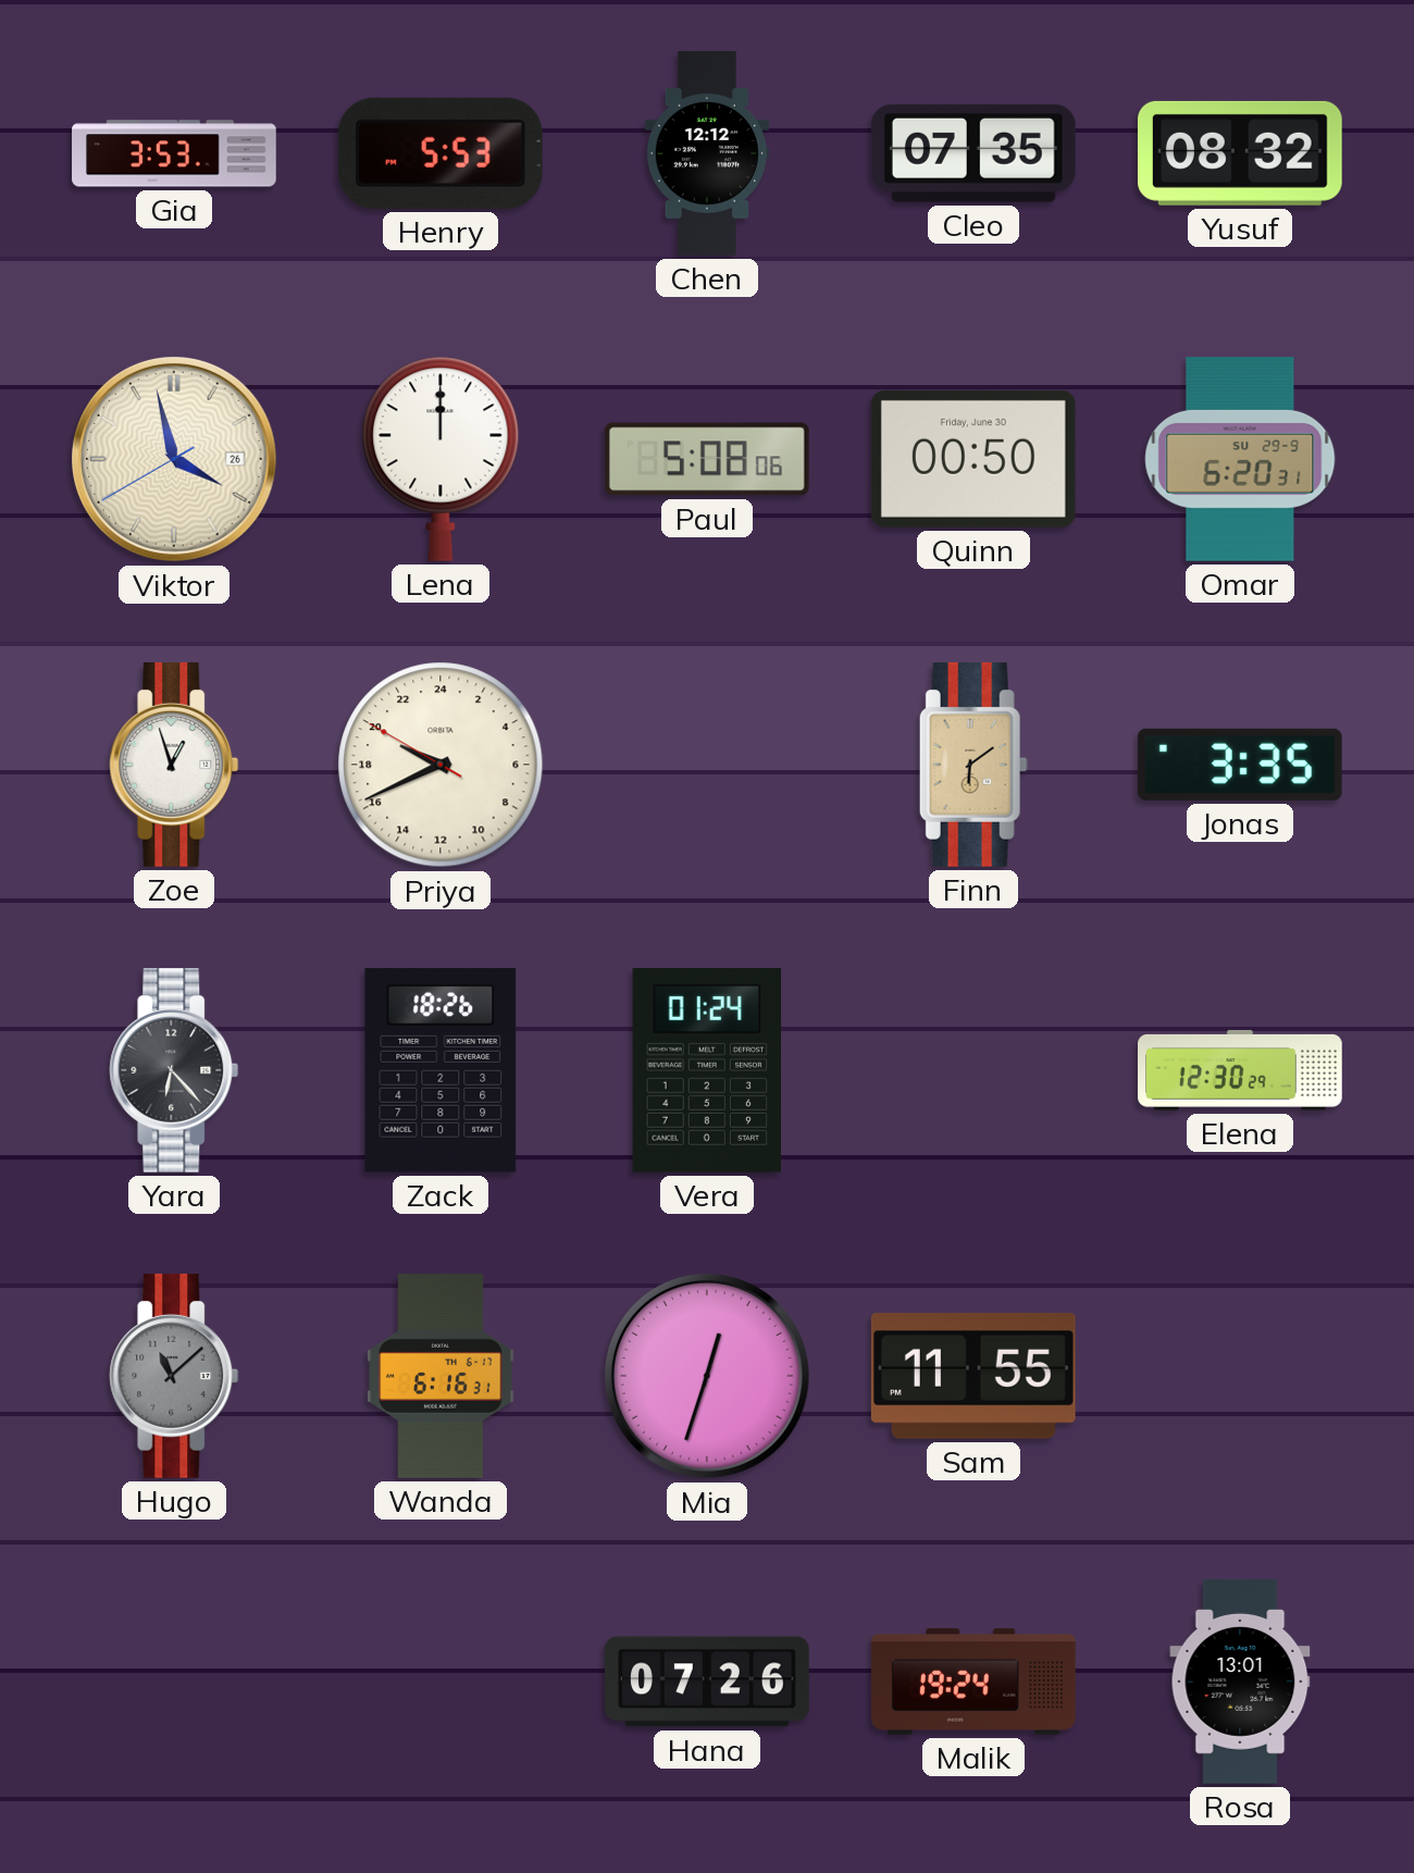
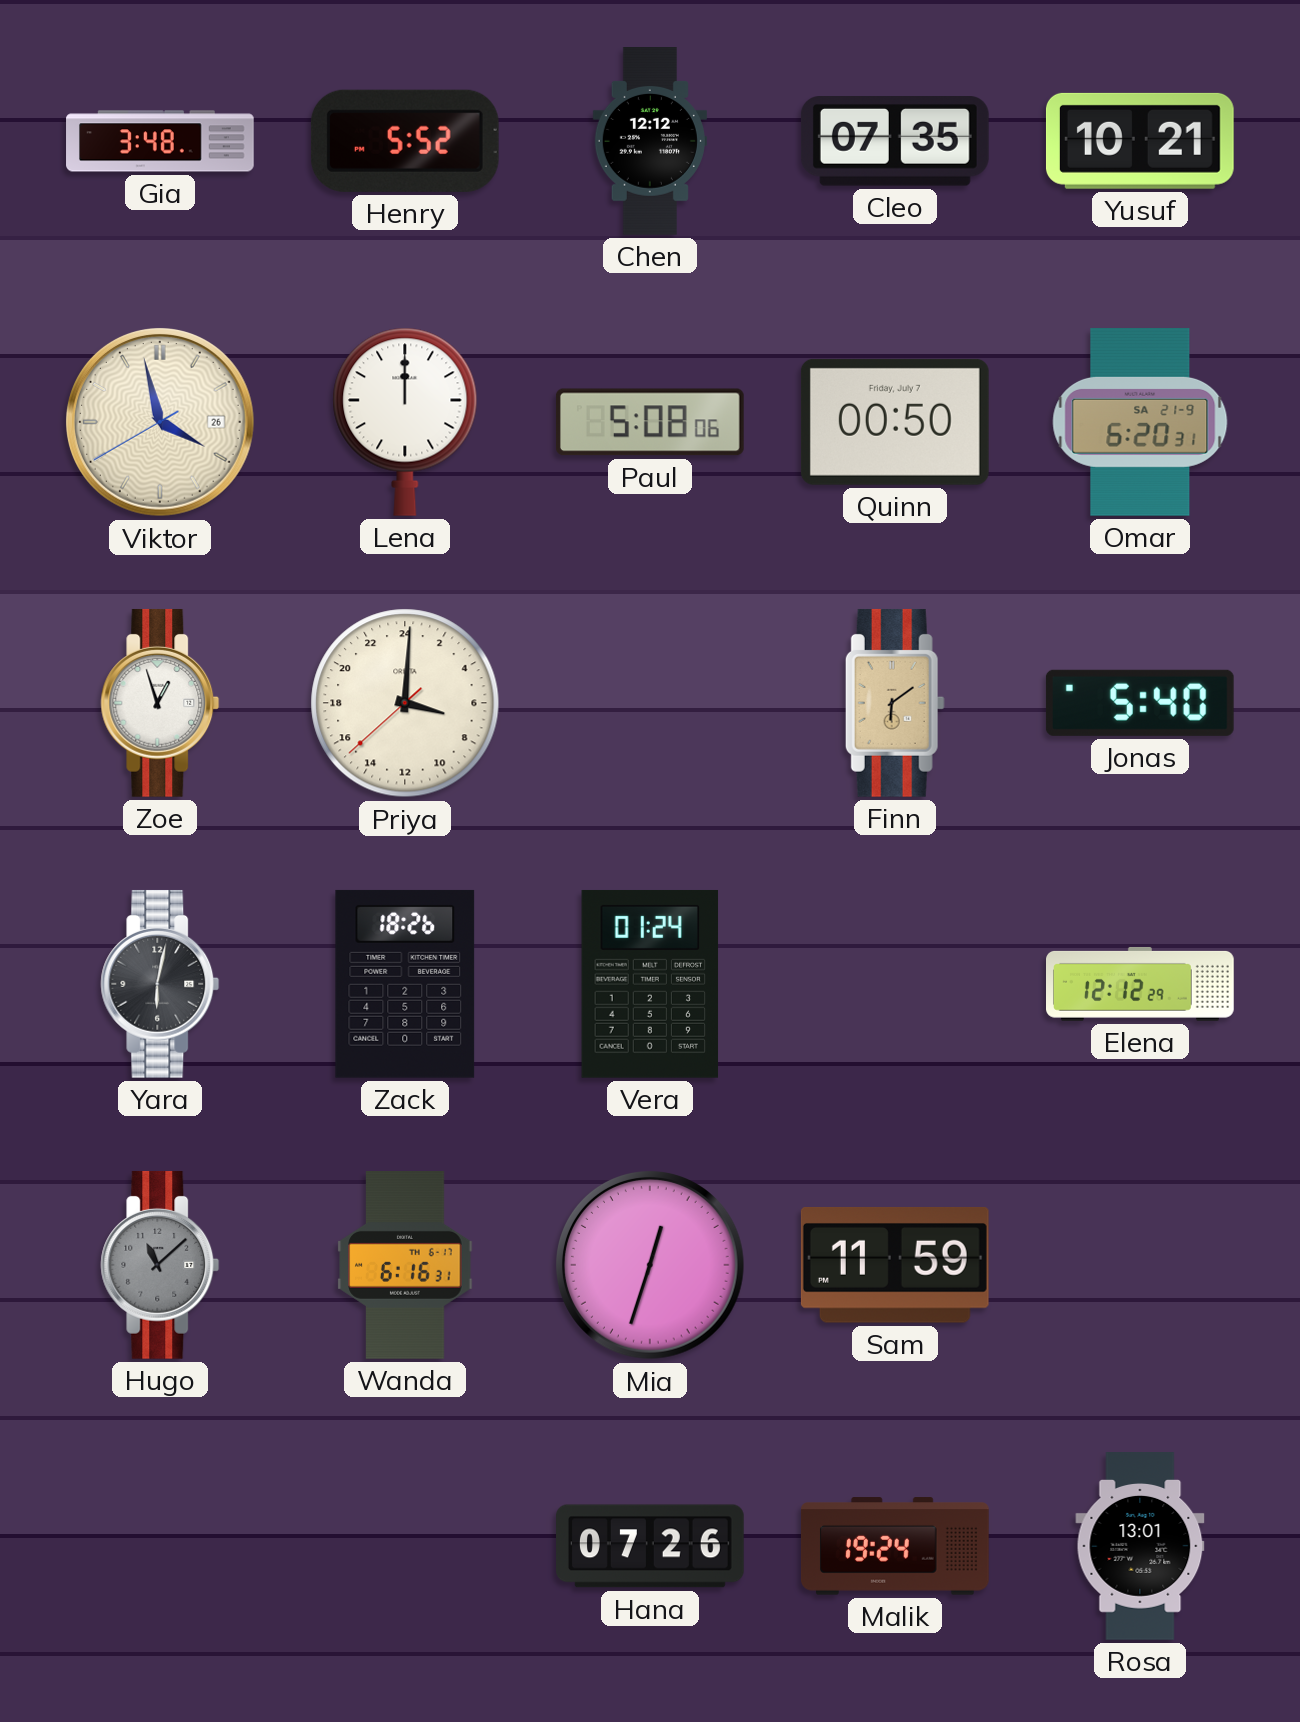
Gia: 3:53 -> 3:48
Henry: 5:53 -> 5:52
Yusuf: 08:32 -> 10:21
Quinn date: Friday, June 30 -> Friday, July 7
Omar date: SU 29-9 -> SA 21-9
Priya: 19:40 -> 7:00
Jonas: 3:35 -> 5:40
Yara: 6:23 -> 6:02
Elena: 12:30 -> 12:12
Sam: 11:55 -> 11:59
